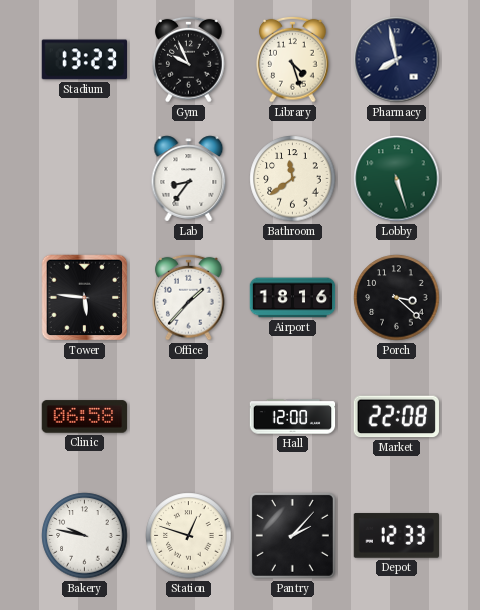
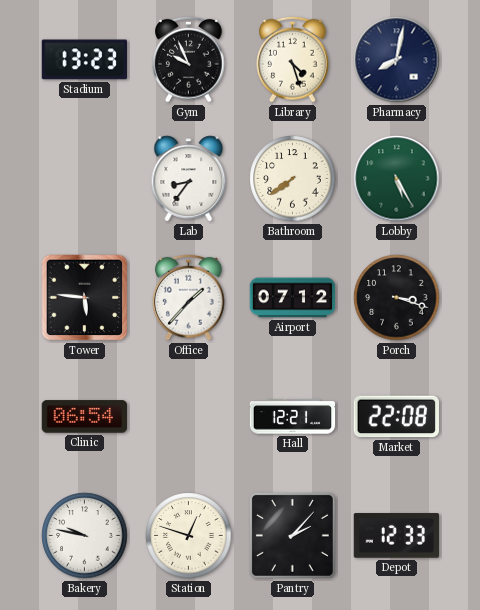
Pharmacy: 7:58 -> 8:02
Bathroom: 11:39 -> 7:39
Lobby: 5:27 -> 5:25
Airport: 18:16 -> 07:12
Porch: 3:22 -> 3:18
Clinic: 06:58 -> 06:54
Hall: 12:00 -> 12:21
